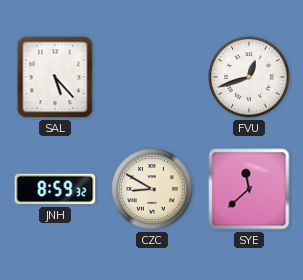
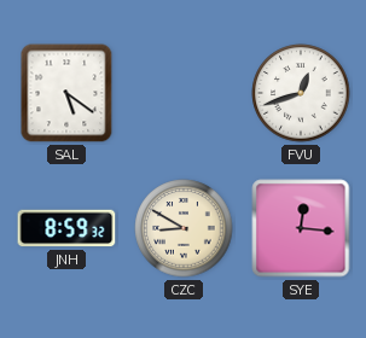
SAL: 5:23 -> 5:21
SYE: 11:38 -> 12:16
